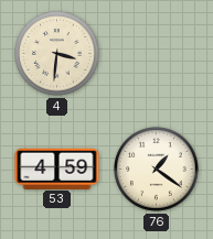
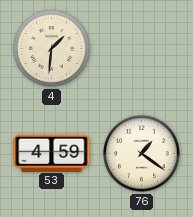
4: 3:31 -> 1:31
